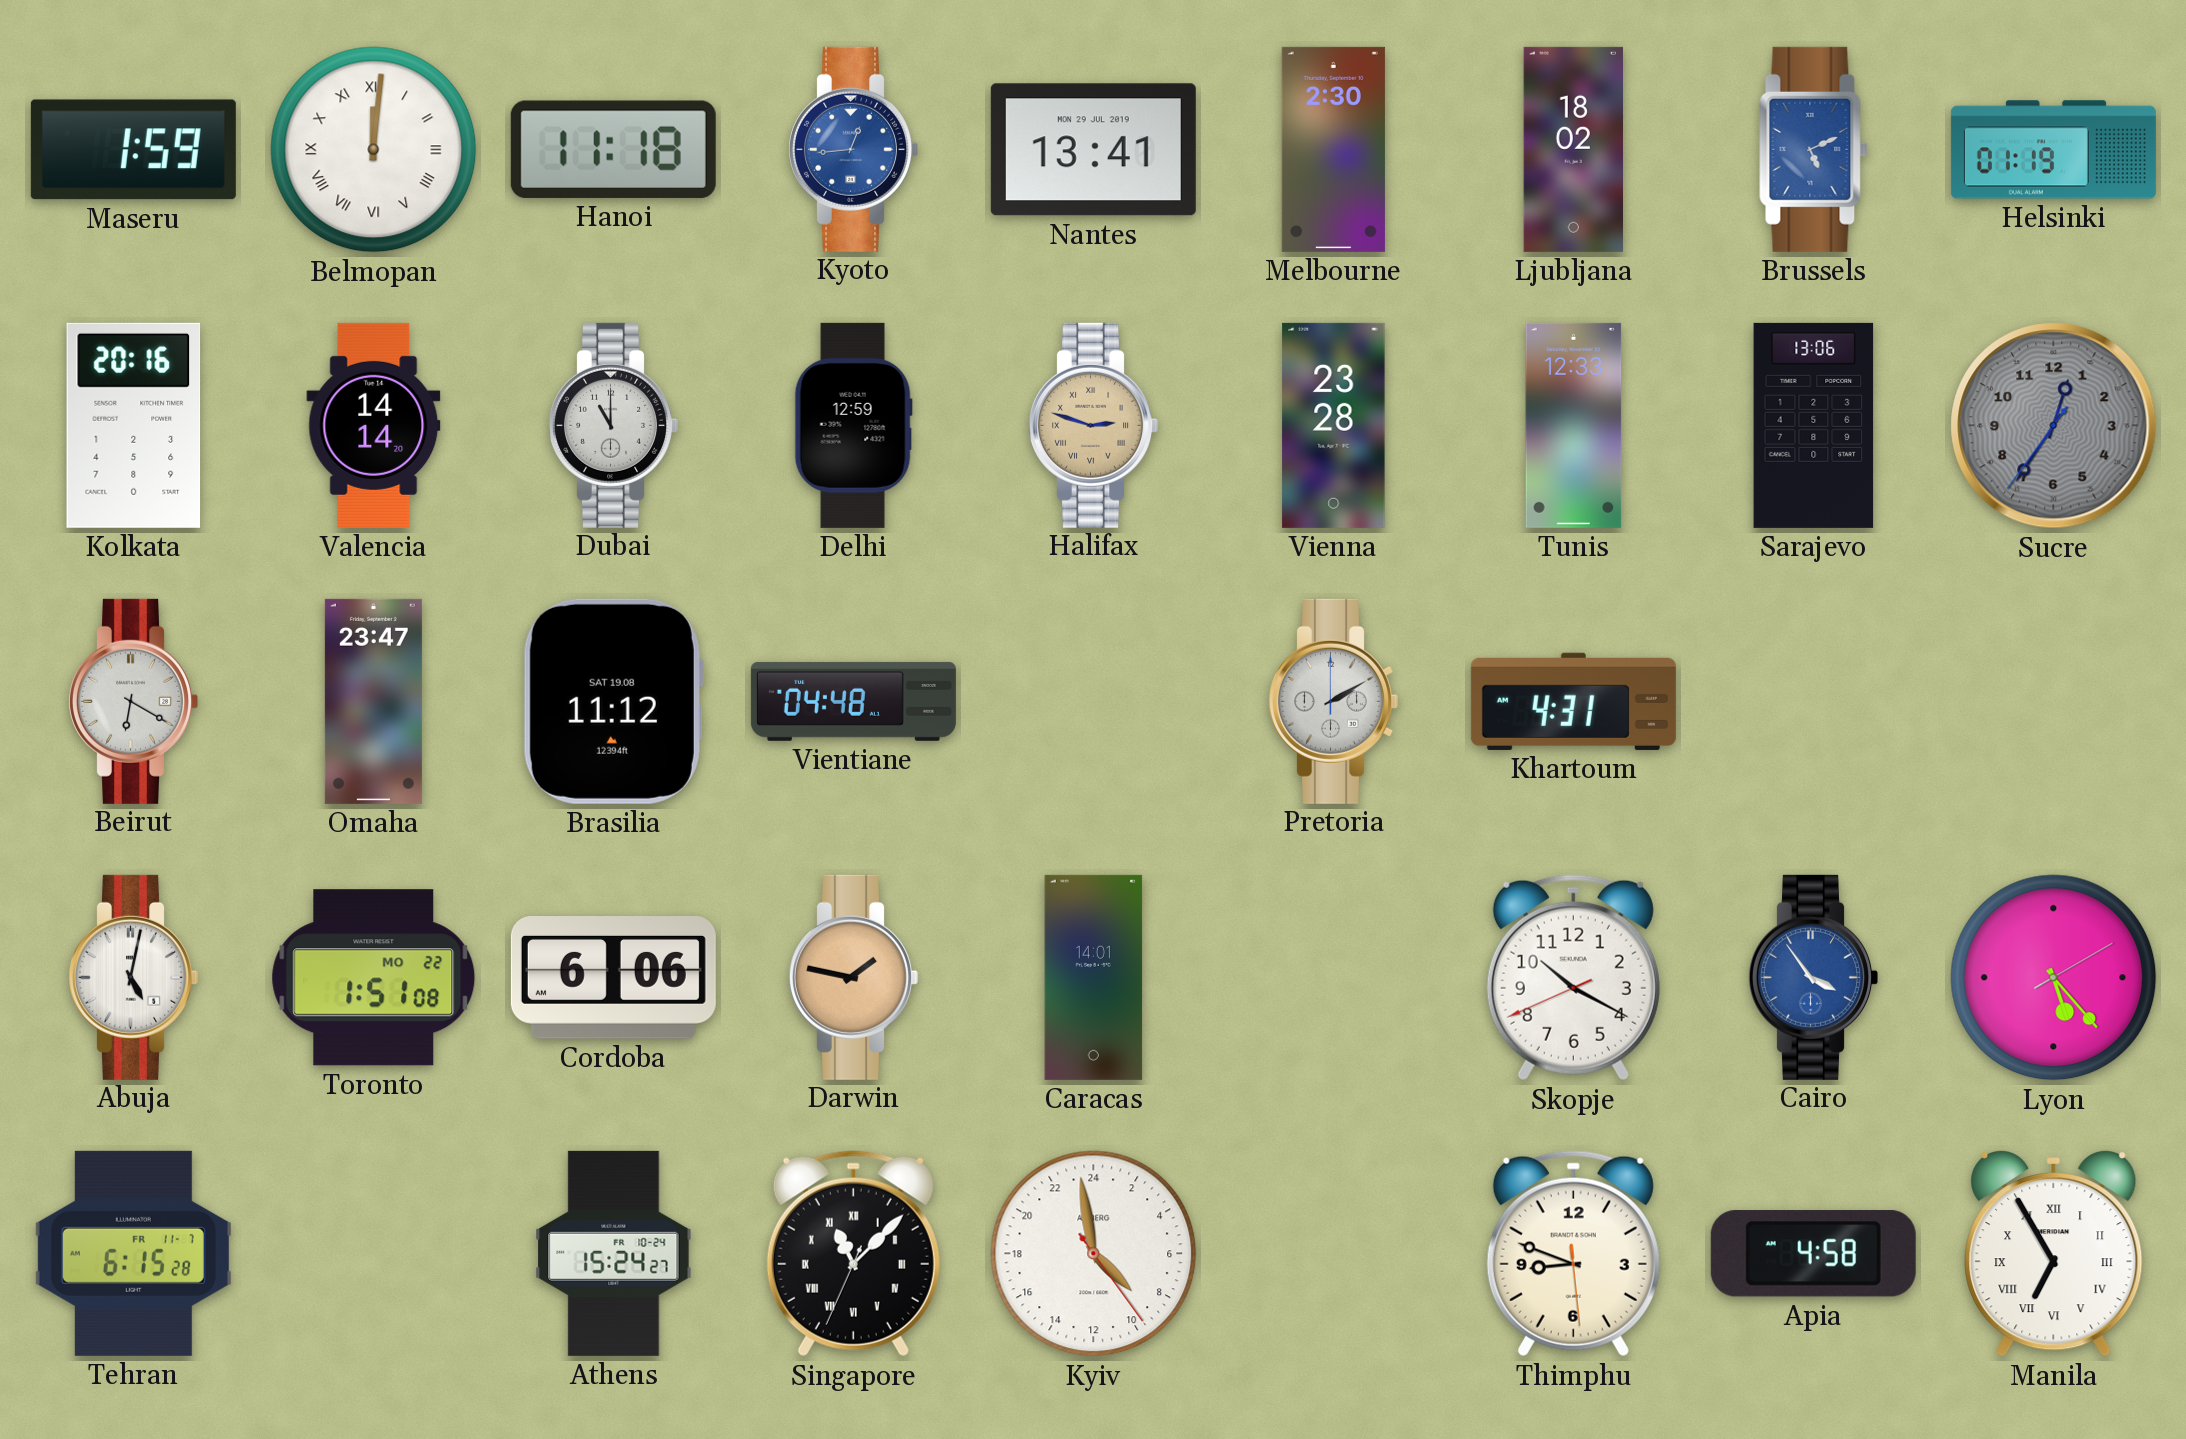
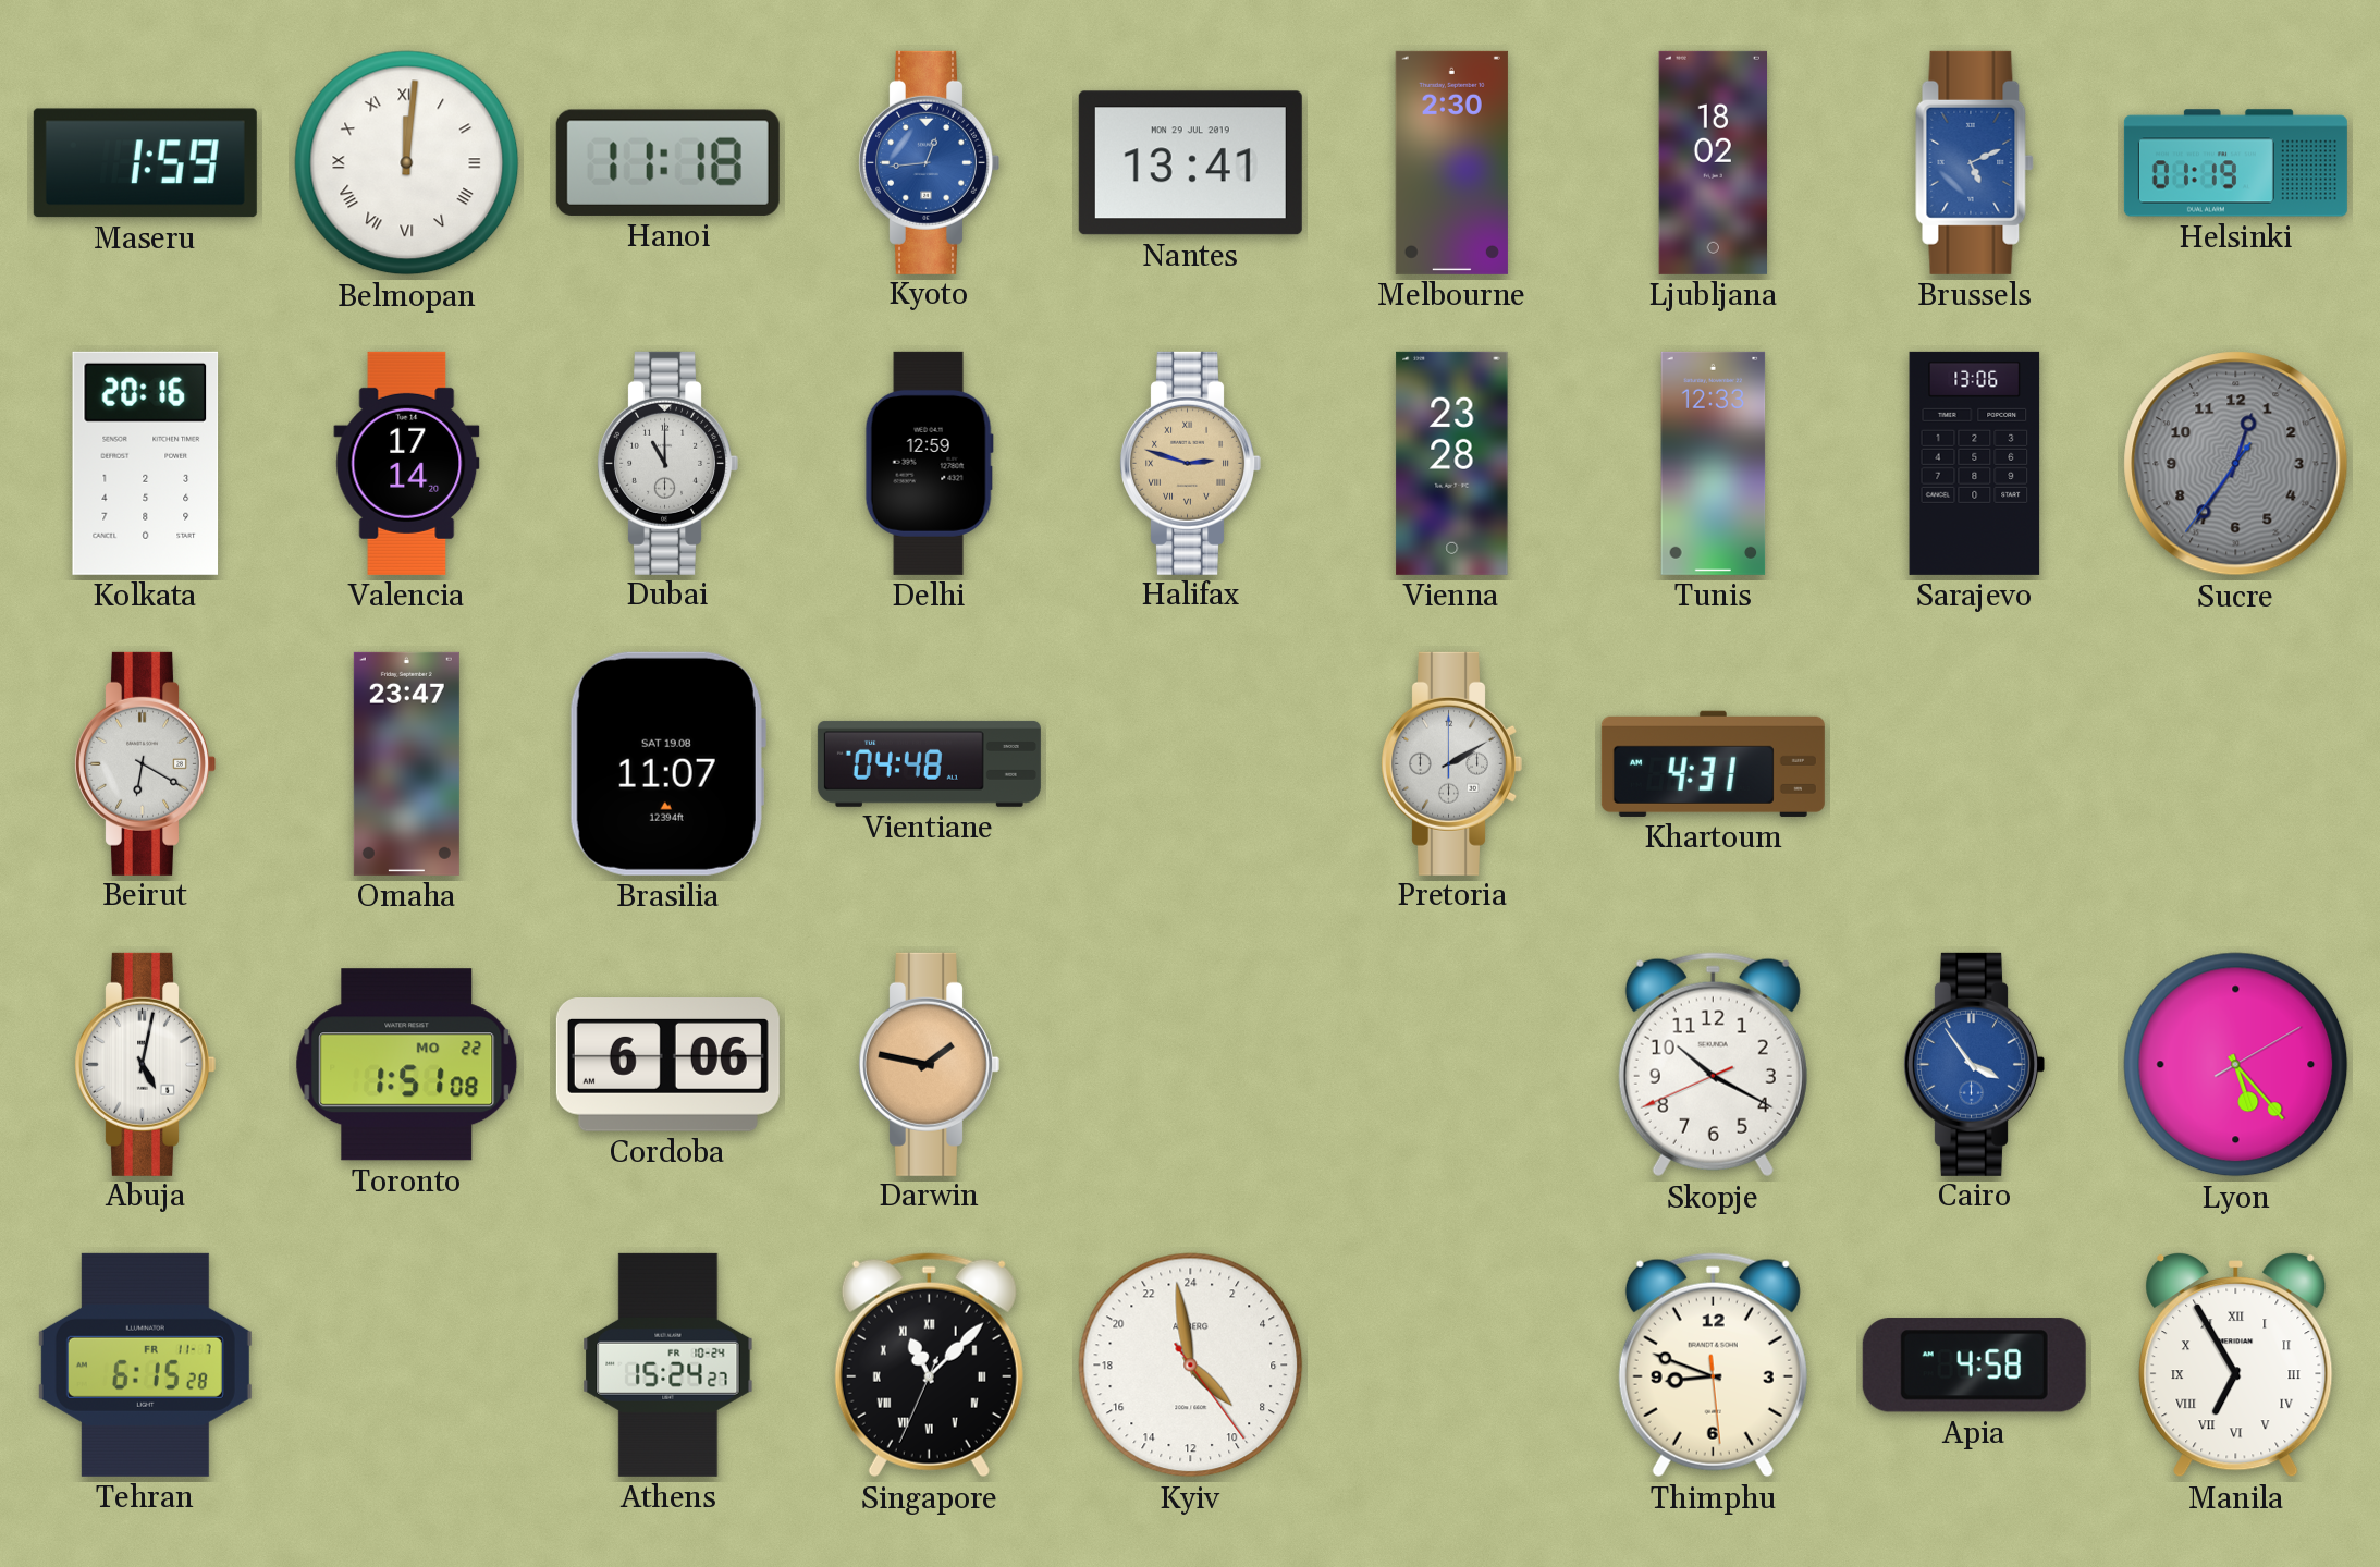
Valencia: 14:14 -> 17:14
Brasilia: 11:12 -> 11:07
Caracas: 14:01 -> none
